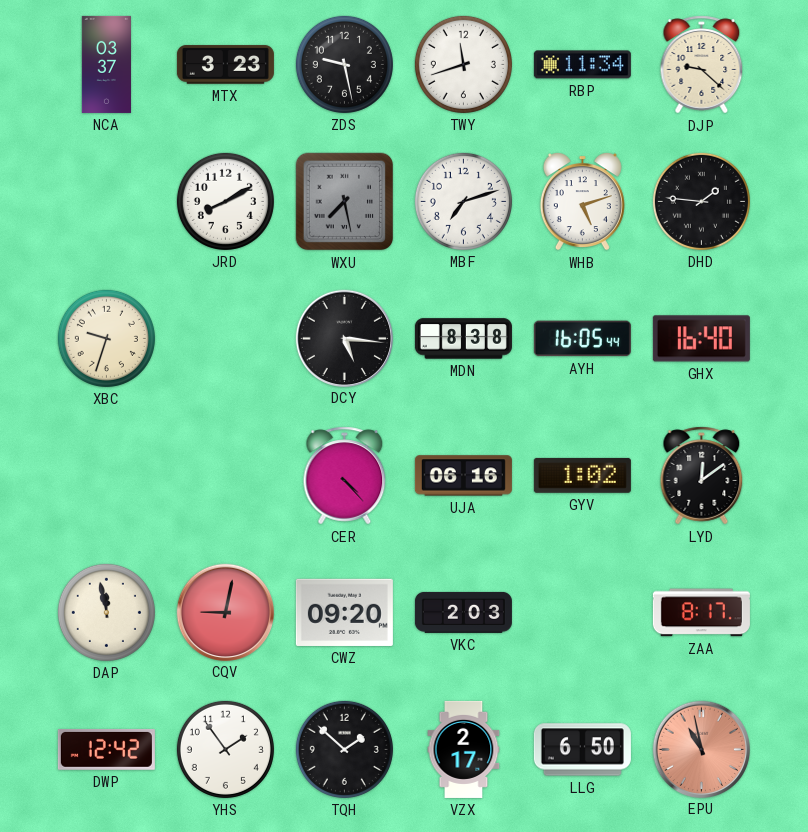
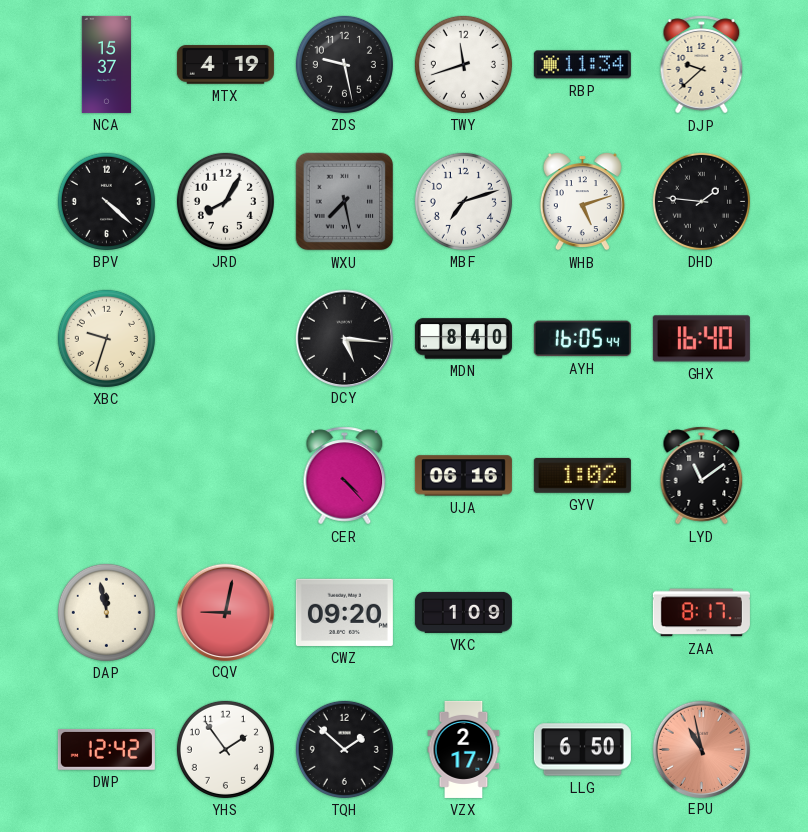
NCA: 03:37 -> 15:37
MTX: 3:23 -> 4:19
DJP: 9:22 -> 9:38
BPV: none -> 4:22
JRD: 8:10 -> 8:05
MDN: 8:38 -> 8:40
LYD: 12:09 -> 11:09
VKC: 2:03 -> 1:09
